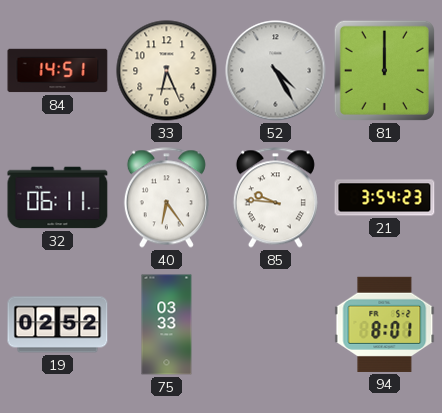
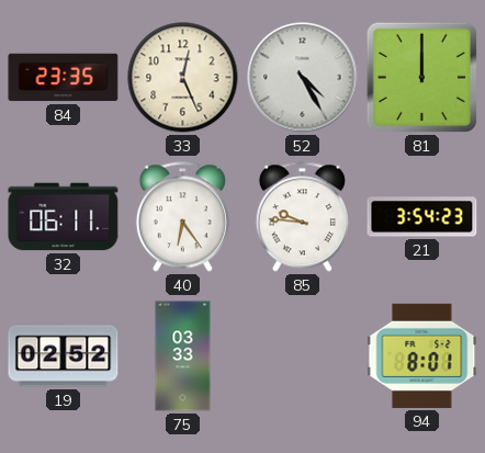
84: 14:51 -> 23:35
33: 6:26 -> 12:26
